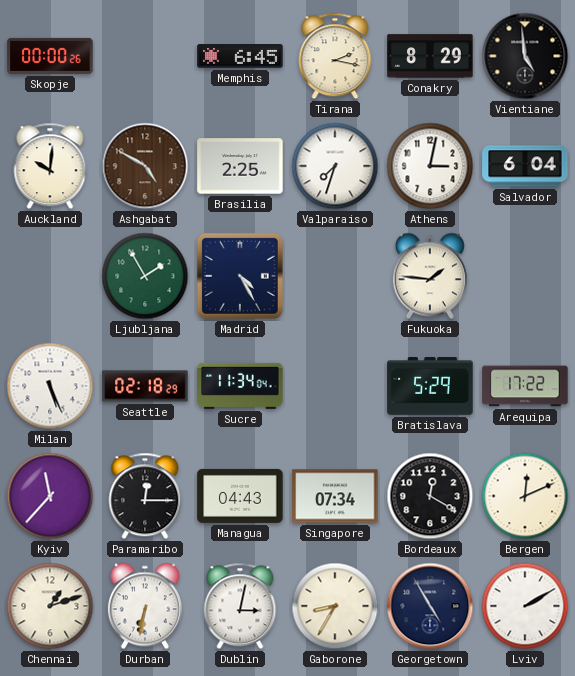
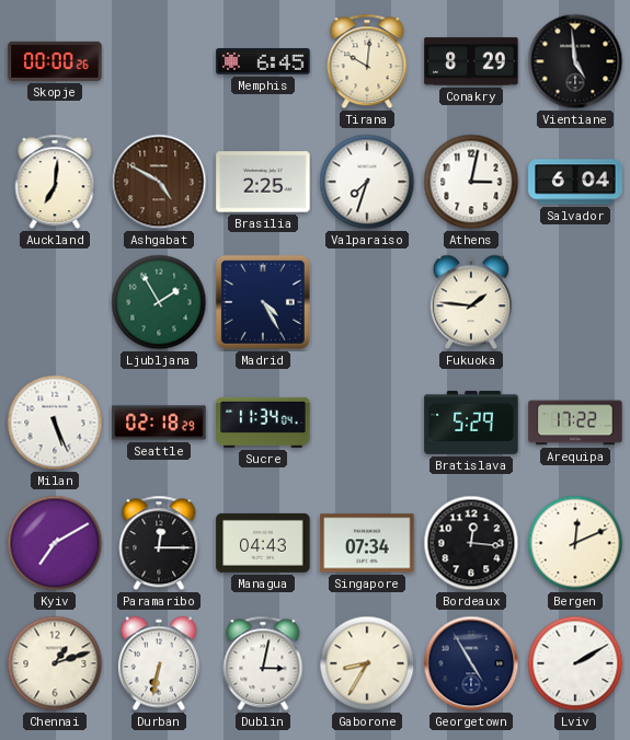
Tirana: 2:17 -> 10:01
Auckland: 10:01 -> 7:01
Kyiv: 11:37 -> 7:10
Bordeaux: 12:20 -> 12:16
